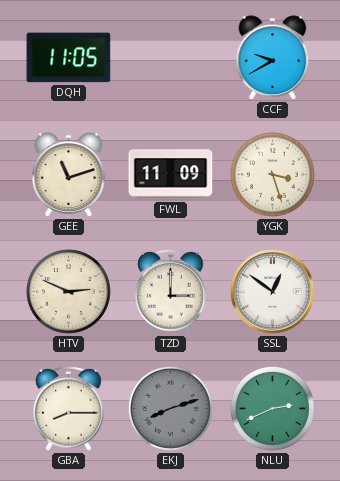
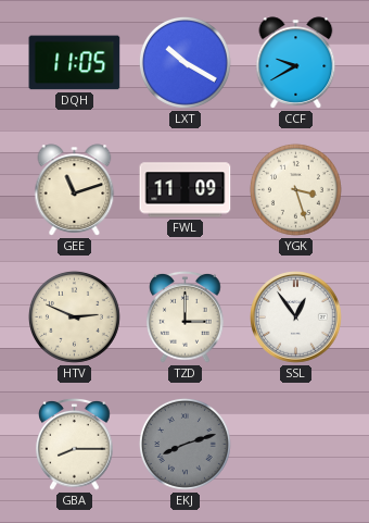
LXT: none -> 10:20
SSL: 12:51 -> 12:54
NLU: 2:41 -> none
